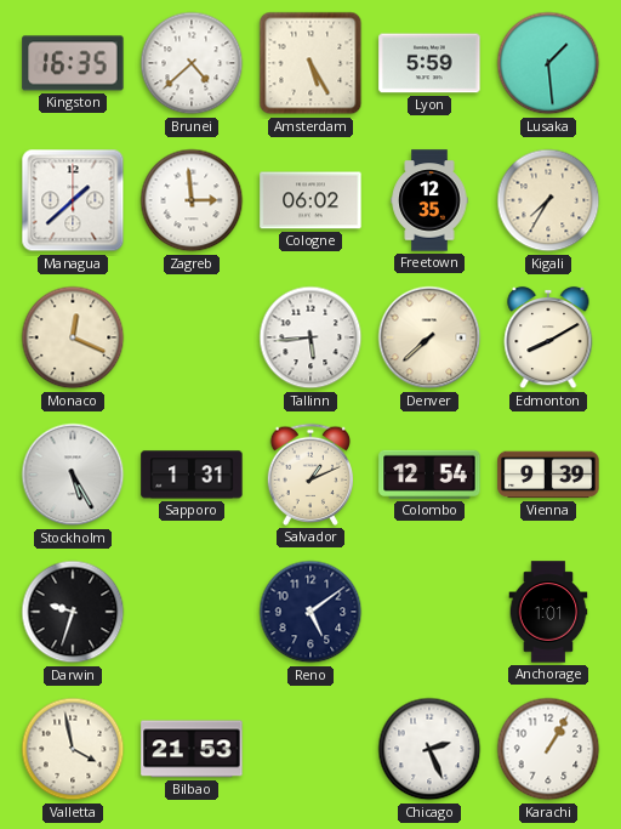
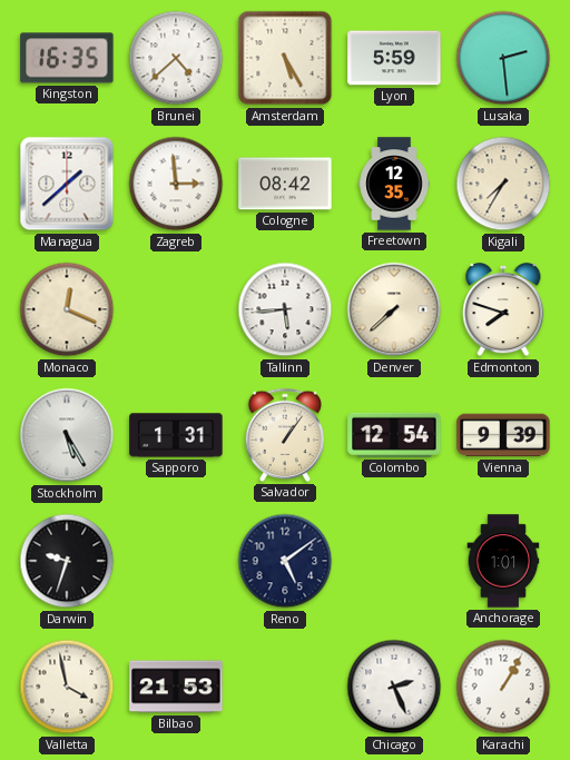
Lusaka: 1:29 -> 2:29
Cologne: 06:02 -> 08:42
Edmonton: 8:10 -> 7:48
Salvador: 1:11 -> 1:06
